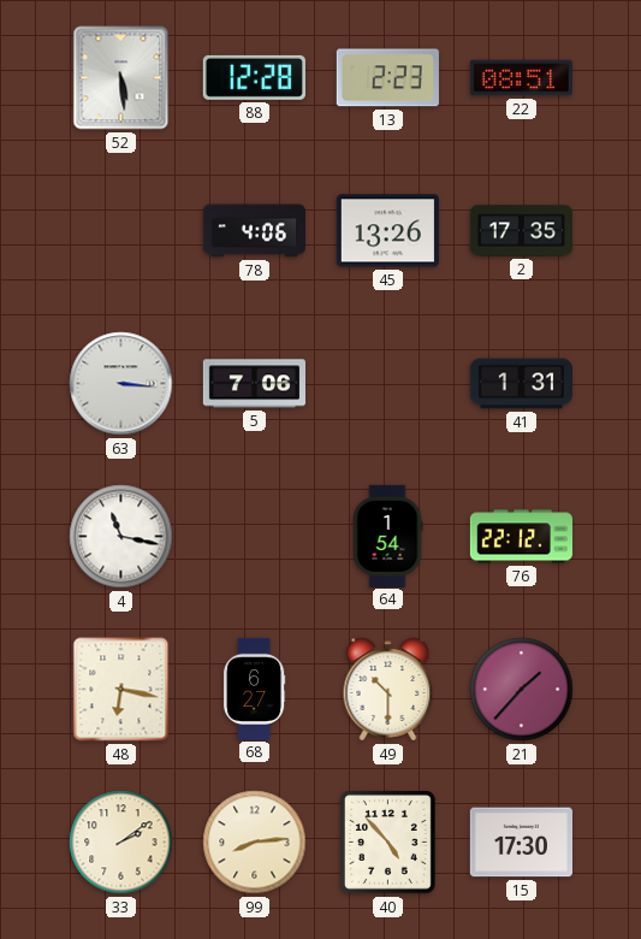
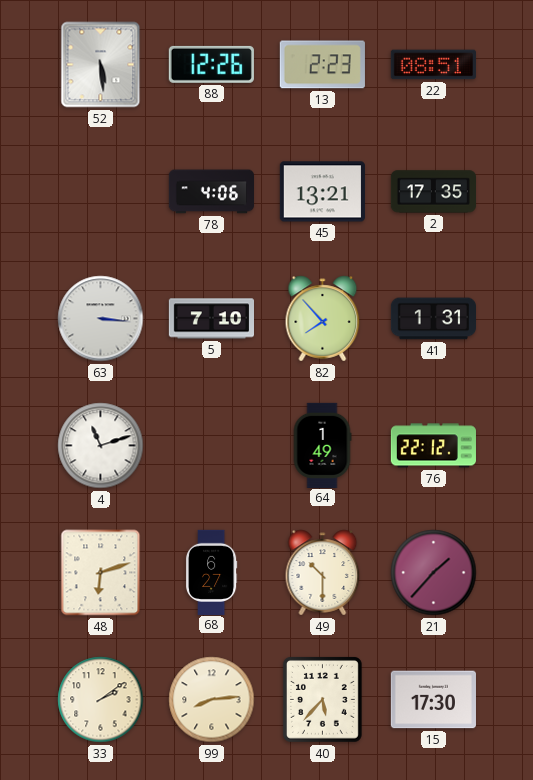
88: 12:28 -> 12:26
45: 13:26 -> 13:21
5: 7:06 -> 7:10
82: none -> 7:53
4: 11:17 -> 11:12
64: 1:54 -> 1:49
48: 6:17 -> 6:12
40: 4:53 -> 5:37
